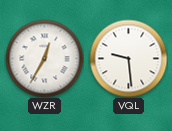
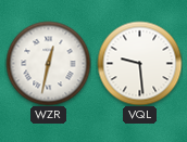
WZR: 12:35 -> 12:32
